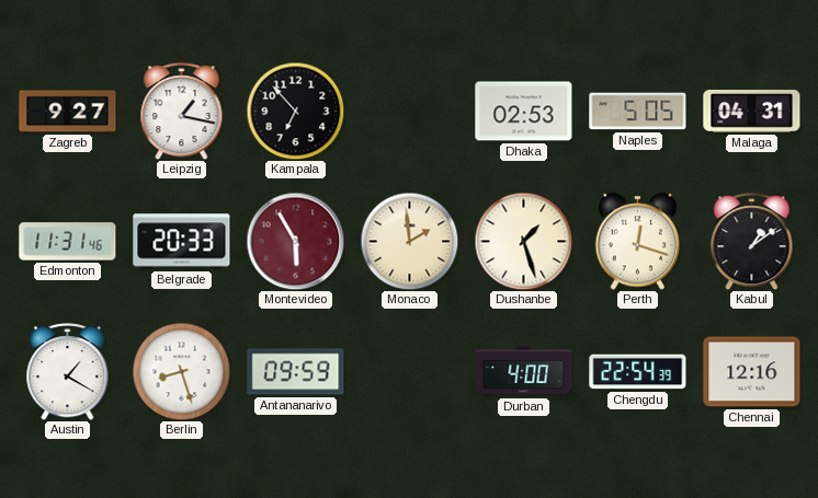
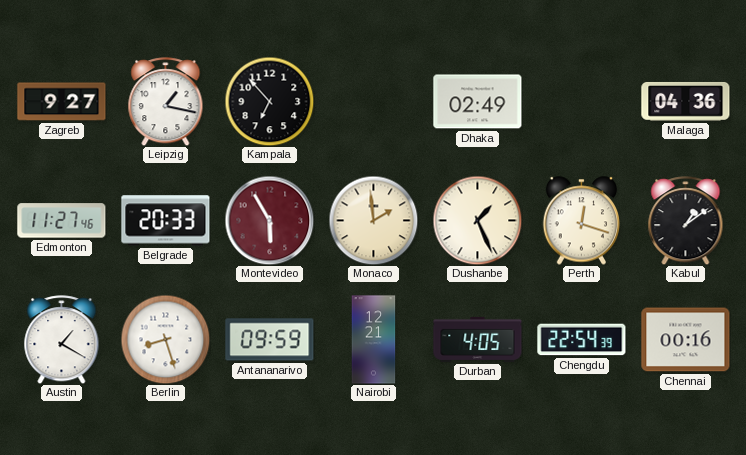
Dhaka: 02:53 -> 02:49
Naples: 5:05 -> none
Malaga: 04:31 -> 04:36
Edmonton: 11:31 -> 11:27
Dushanbe: 1:27 -> 1:26
Nairobi: none -> 12:21
Durban: 4:00 -> 4:05
Chennai: 12:16 -> 00:16
